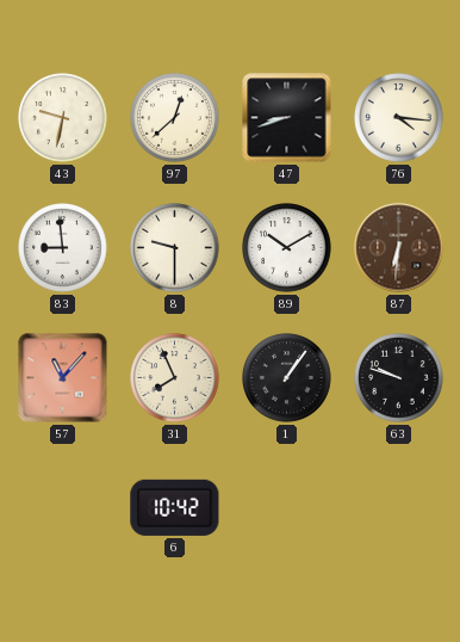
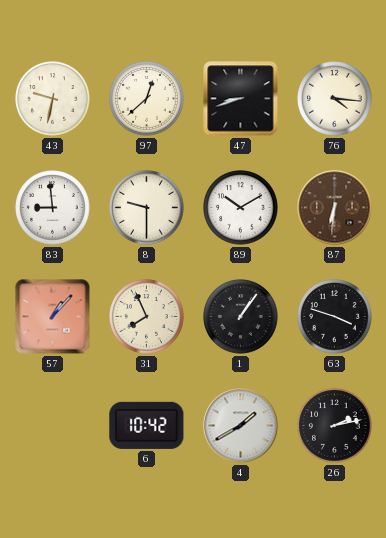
57: 11:07 -> 1:07
63: 9:48 -> 3:48
4: none -> 1:40
26: none -> 2:13
